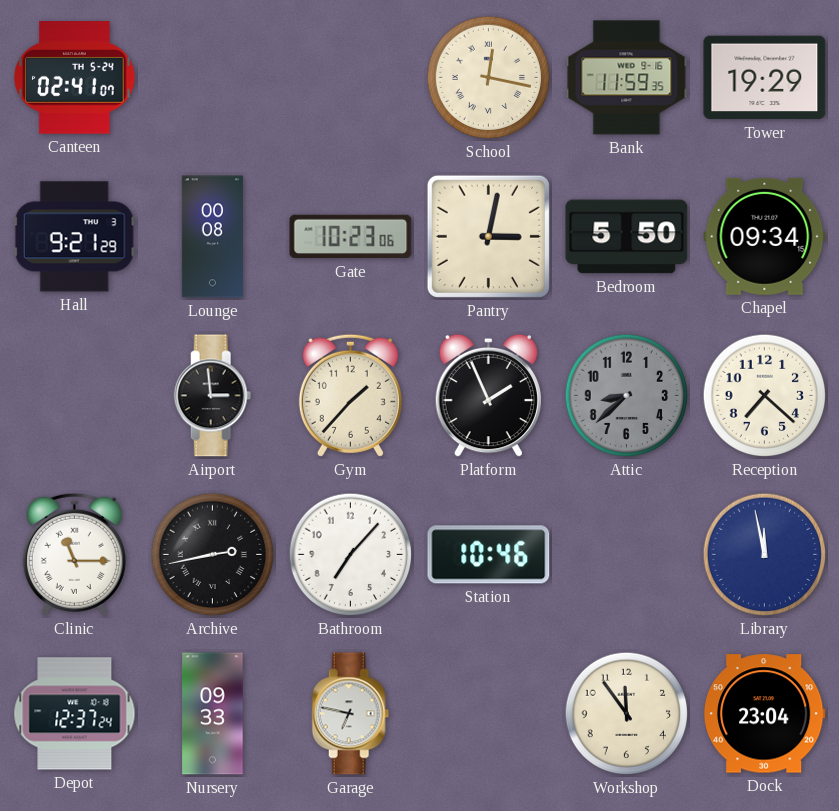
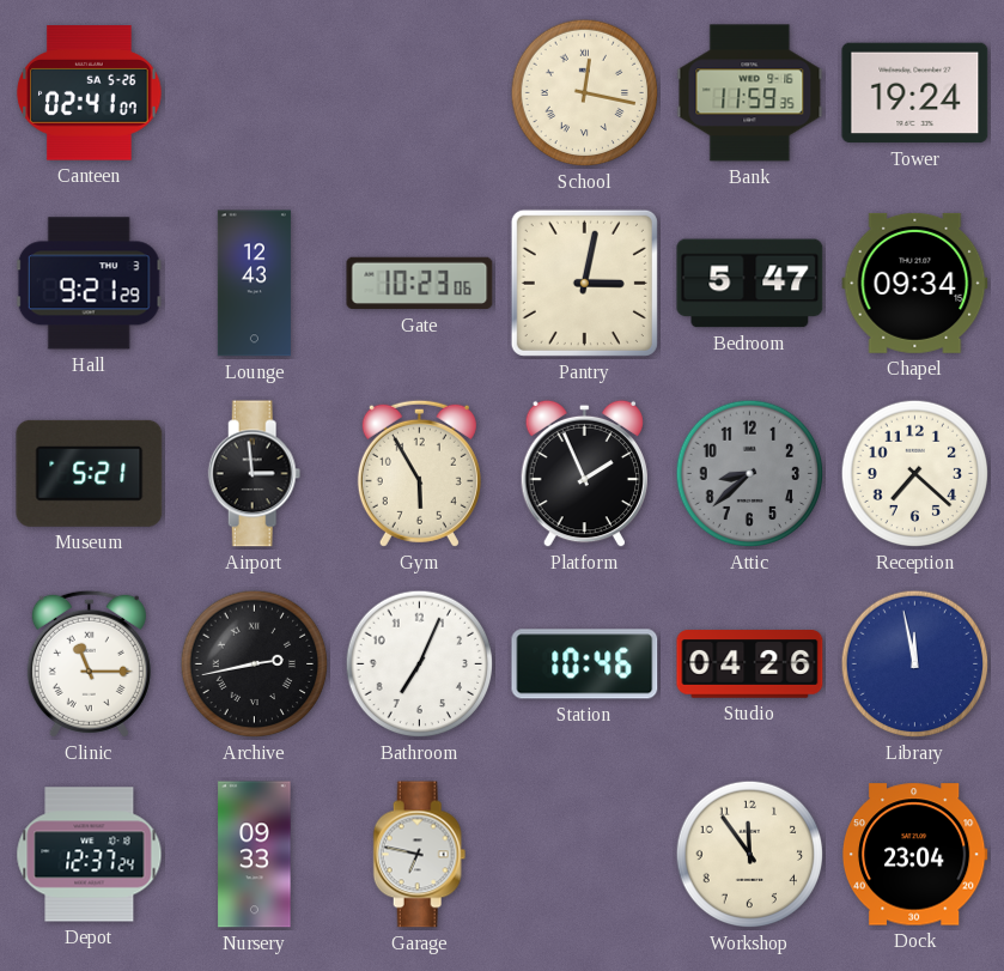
Canteen date: TH 5-24 -> SA 5-26
Tower: 19:29 -> 19:24
Lounge: 00:08 -> 12:43
Bedroom: 5:50 -> 5:47
Museum: none -> 5:21
Gym: 1:37 -> 5:55
Bathroom: 7:07 -> 7:04
Studio: none -> 04:26
